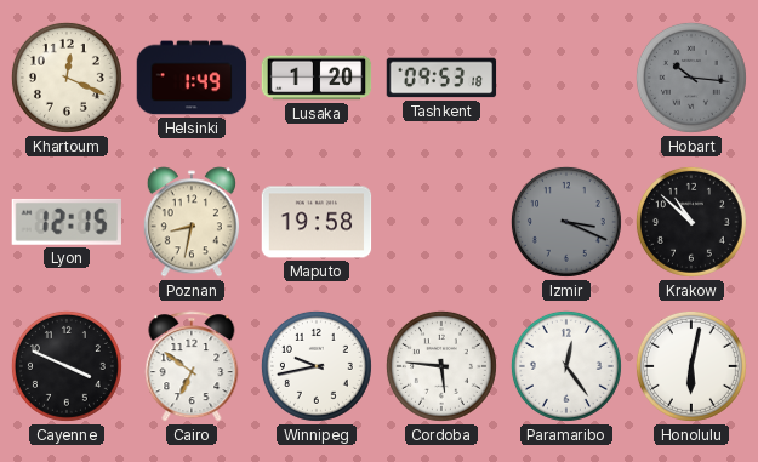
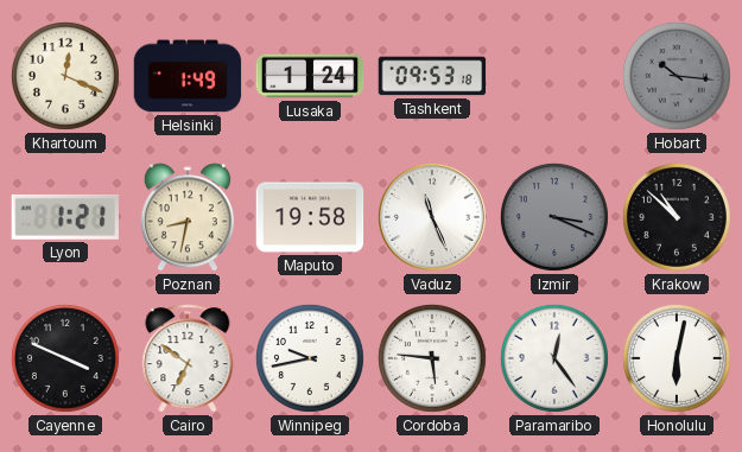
Lusaka: 1:20 -> 1:24
Lyon: 12:15 -> 1:21
Vaduz: none -> 11:26
